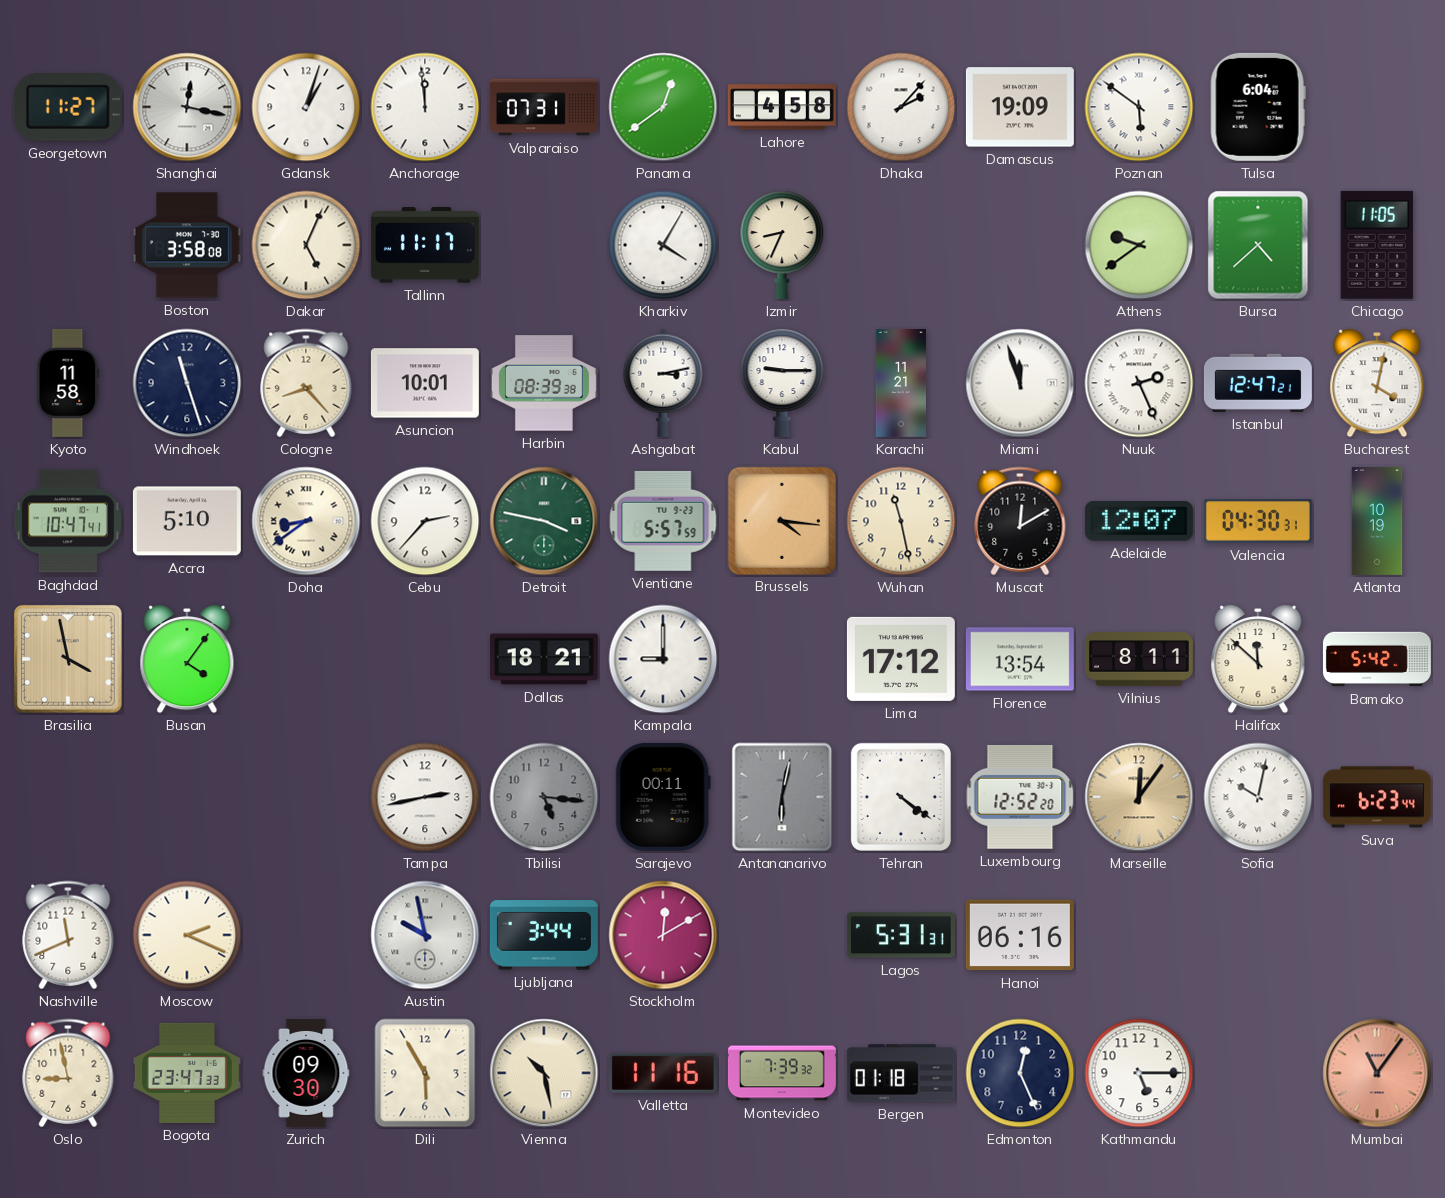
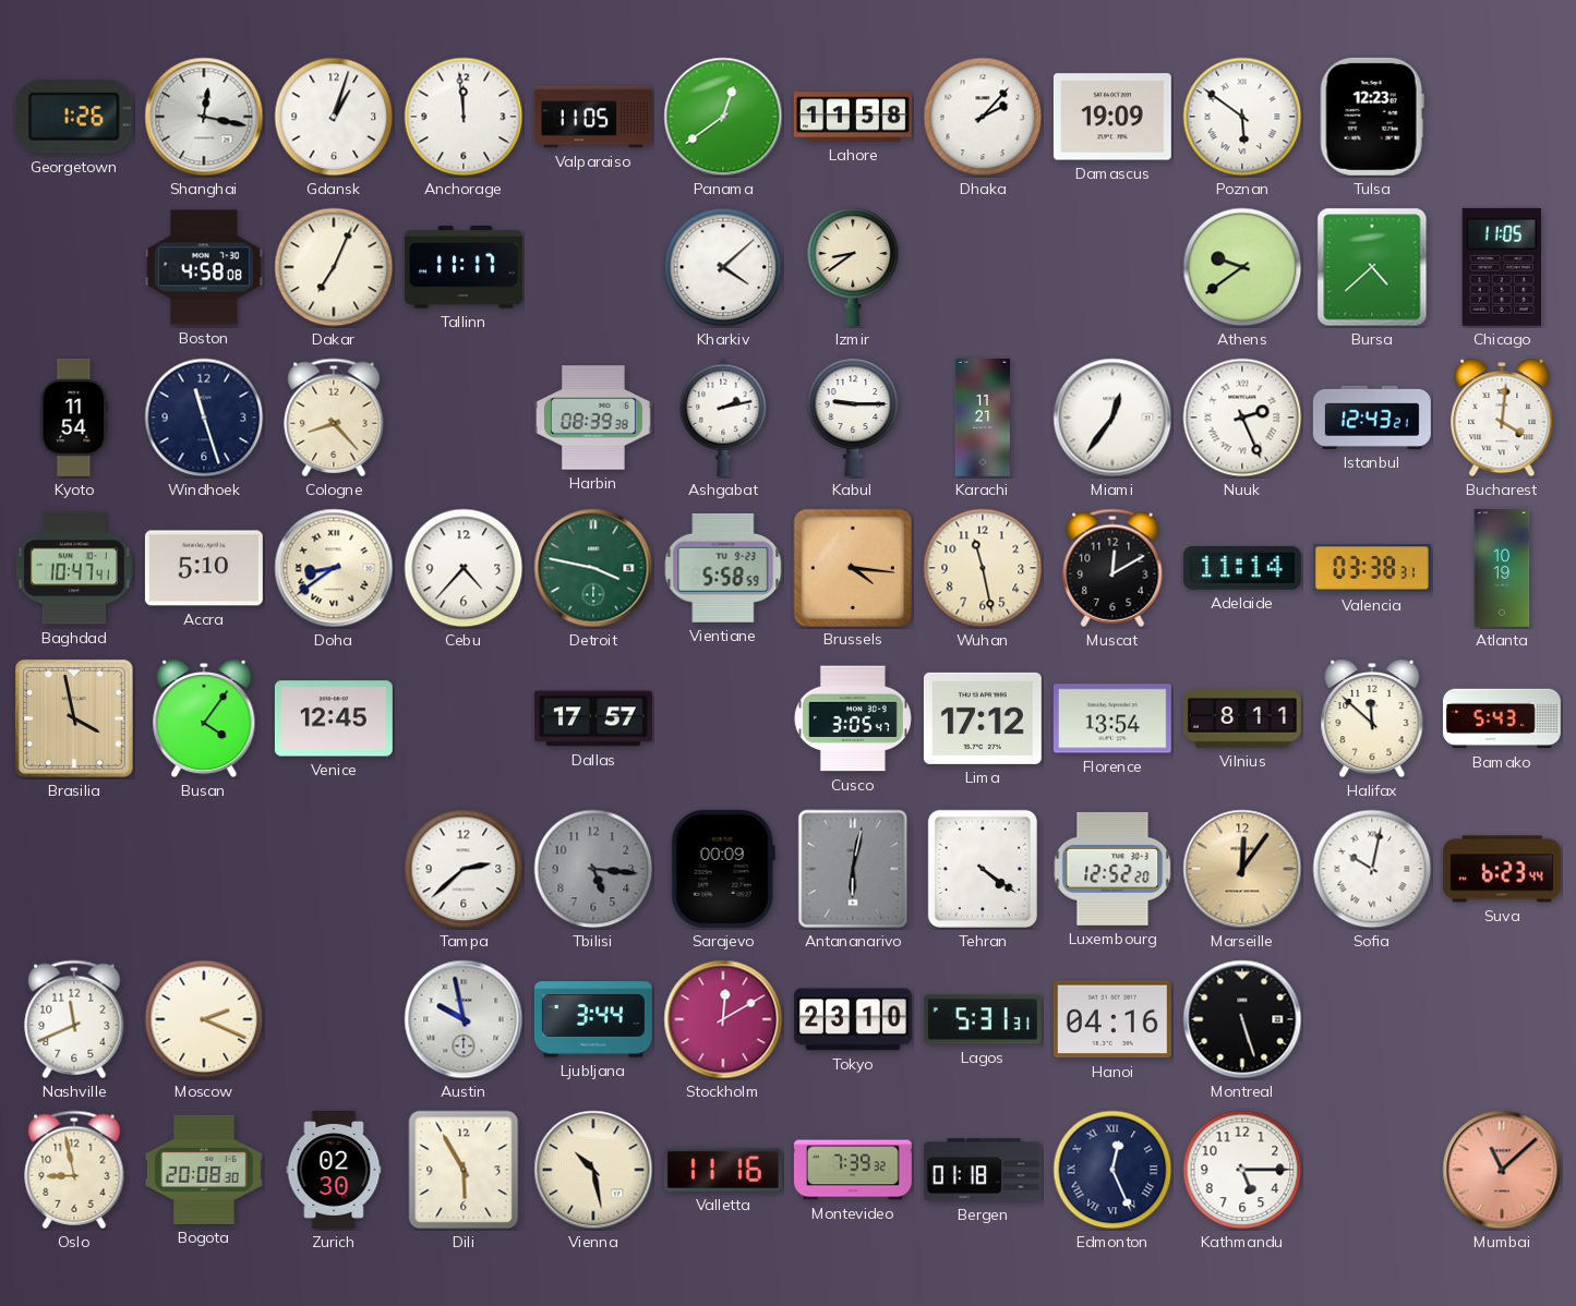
Georgetown: 11:27 -> 1:26
Valparaiso: 07:31 -> 11:05
Lahore: 4:58 -> 11:58
Tulsa: 6:04 -> 12:23
Boston: 3:58 -> 4:58
Dakar: 5:04 -> 7:04
Kharkiv: 4:05 -> 4:08
Izmir: 8:34 -> 8:39
Kyoto: 11:58 -> 11:54
Asuncion: 10:01 -> none
Ashgabat: 3:13 -> 2:13
Miami: 11:57 -> 12:36
Istanbul: 12:47 -> 12:43
Bucharest: 4:02 -> 4:01
Cebu: 2:37 -> 4:37
Vientiane: 5:57 -> 5:58
Adelaide: 12:07 -> 11:14
Valencia: 04:30 -> 03:38
Venice: none -> 12:45
Dallas: 18:21 -> 17:57
Kampala: 9:00 -> none
Cusco: none -> 3:05
Bamako: 5:42 -> 5:43
Tampa: 2:43 -> 2:38
Sarajevo: 00:11 -> 00:09
Tokyo: none -> 23:10
Hanoi: 06:16 -> 04:16
Montreal: none -> 5:27
Bogota: 23:47 -> 20:08
Zurich: 09:30 -> 02:30
Edmonton numerals: Arabic -> Roman
Mumbai: 11:06 -> 11:08
